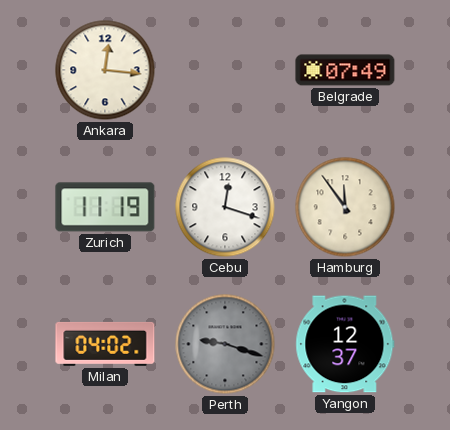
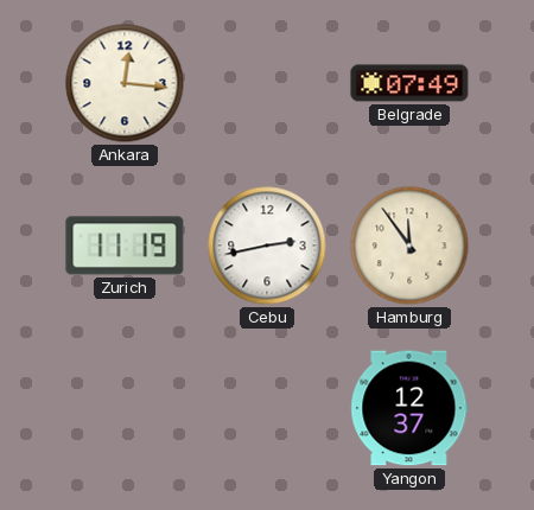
Cebu: 12:18 -> 2:43
Milan: 04:02 -> none
Perth: 9:18 -> none
